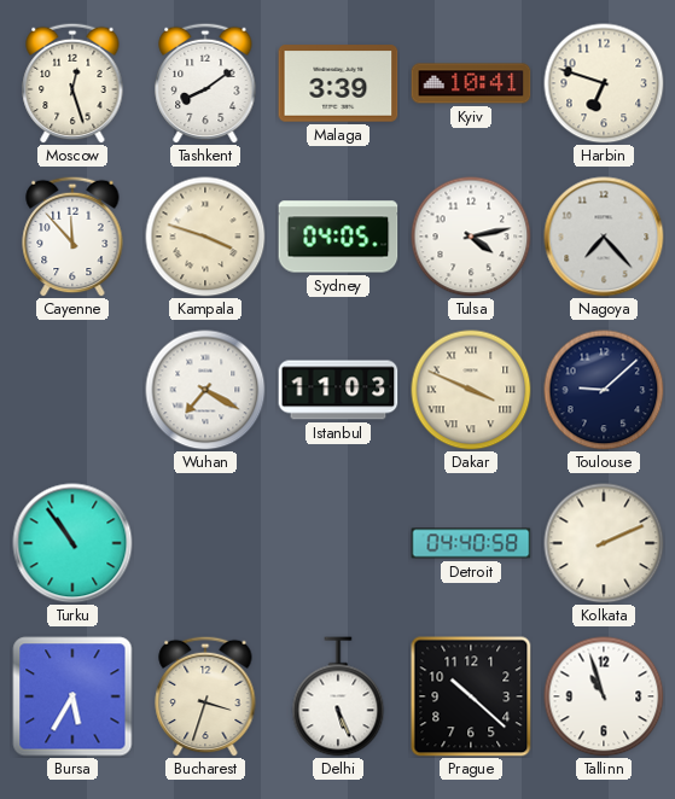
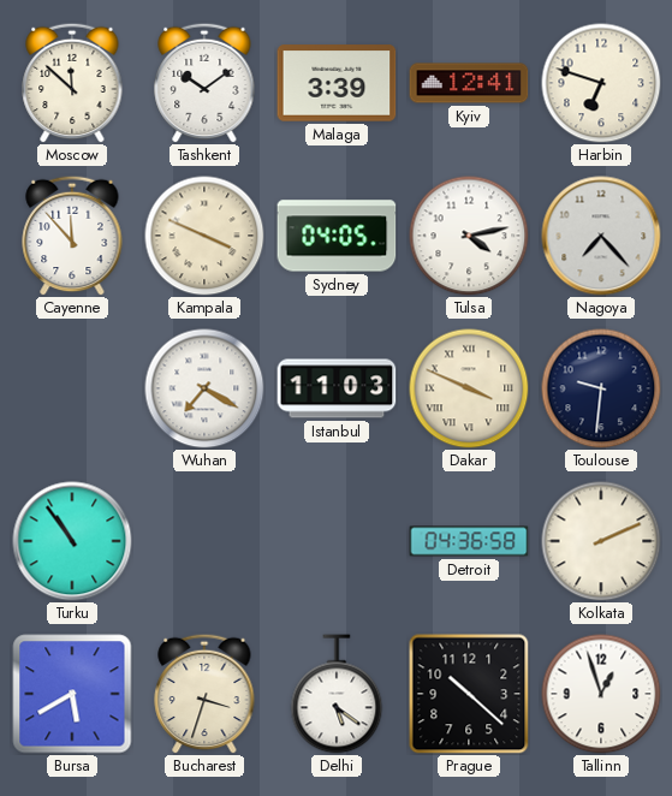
Moscow: 12:27 -> 11:52
Tashkent: 8:09 -> 10:09
Kyiv: 10:41 -> 12:41
Kampala: 3:48 -> 3:49
Toulouse: 9:08 -> 9:31
Detroit: 04:40 -> 04:36
Bursa: 5:35 -> 5:40
Delhi: 5:26 -> 5:21
Tallinn: 10:57 -> 12:57
